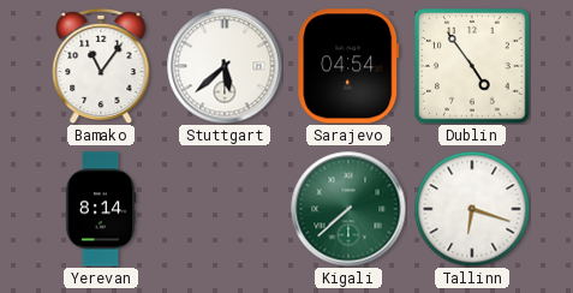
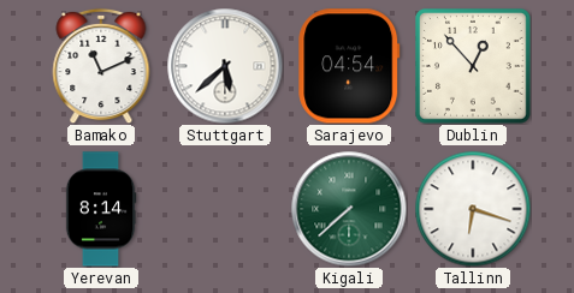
Bamako: 11:06 -> 11:11
Dublin: 4:54 -> 12:53
